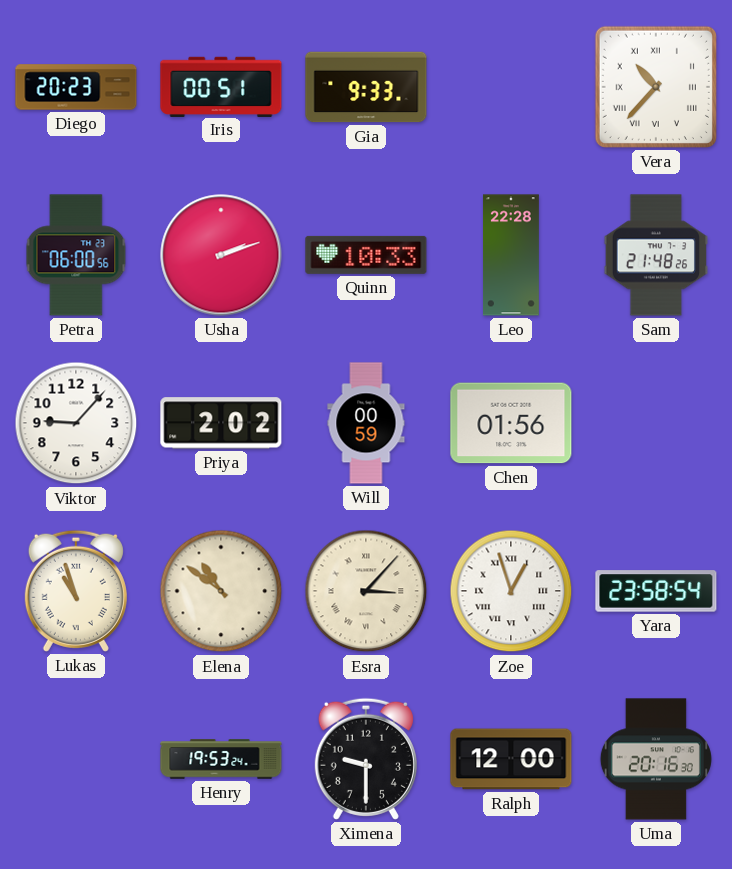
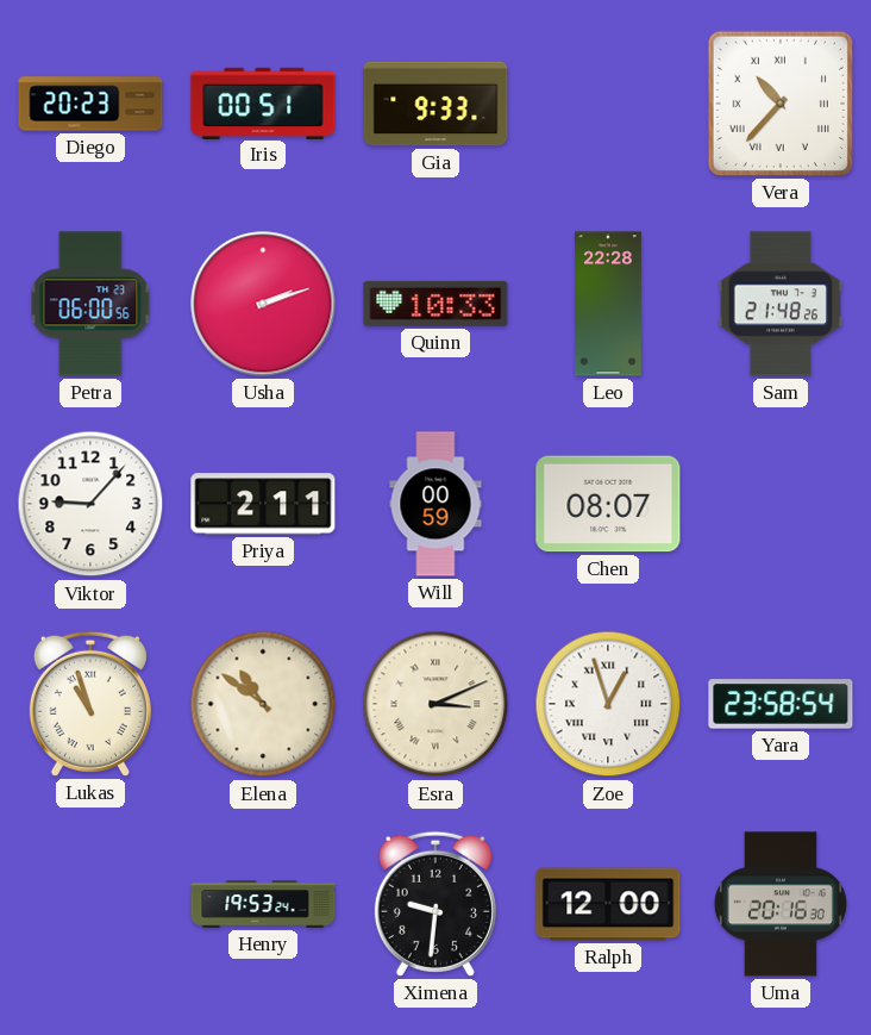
Priya: 2:02 -> 2:11
Chen: 01:56 -> 08:07
Esra: 3:07 -> 3:11
Ximena: 9:30 -> 9:31
